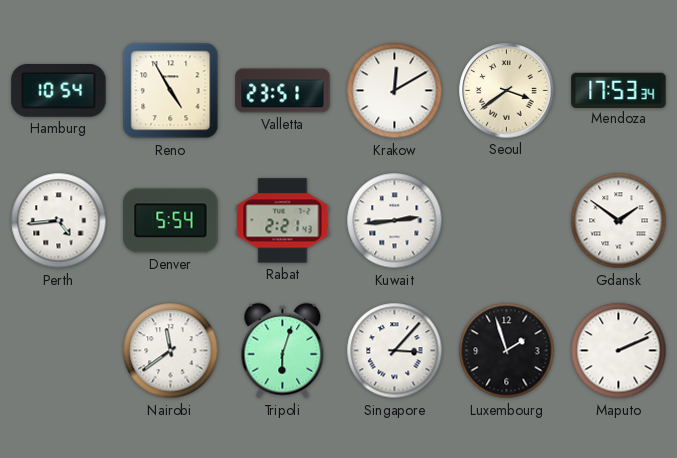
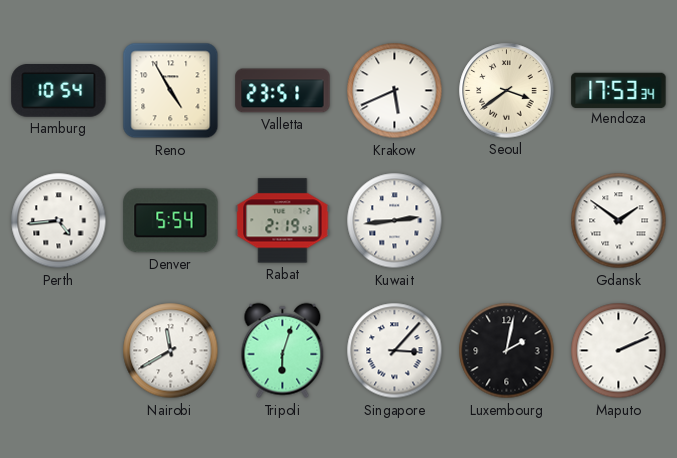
Krakow: 12:10 -> 5:41
Rabat: 2:21 -> 2:19
Nairobi: 11:39 -> 11:40
Luxembourg: 1:57 -> 2:02
